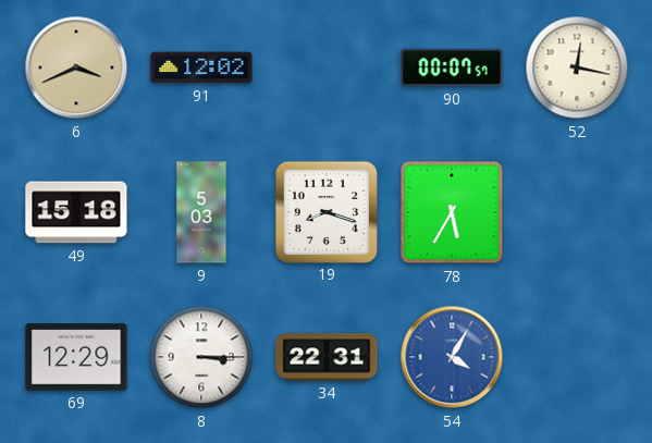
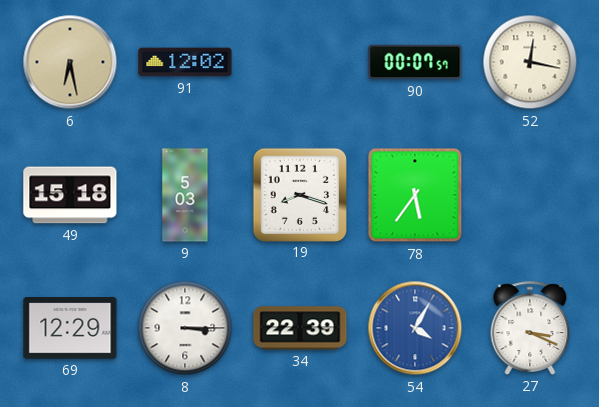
6: 3:41 -> 6:28
78: 5:35 -> 5:36
34: 22:31 -> 22:39
27: none -> 3:19
